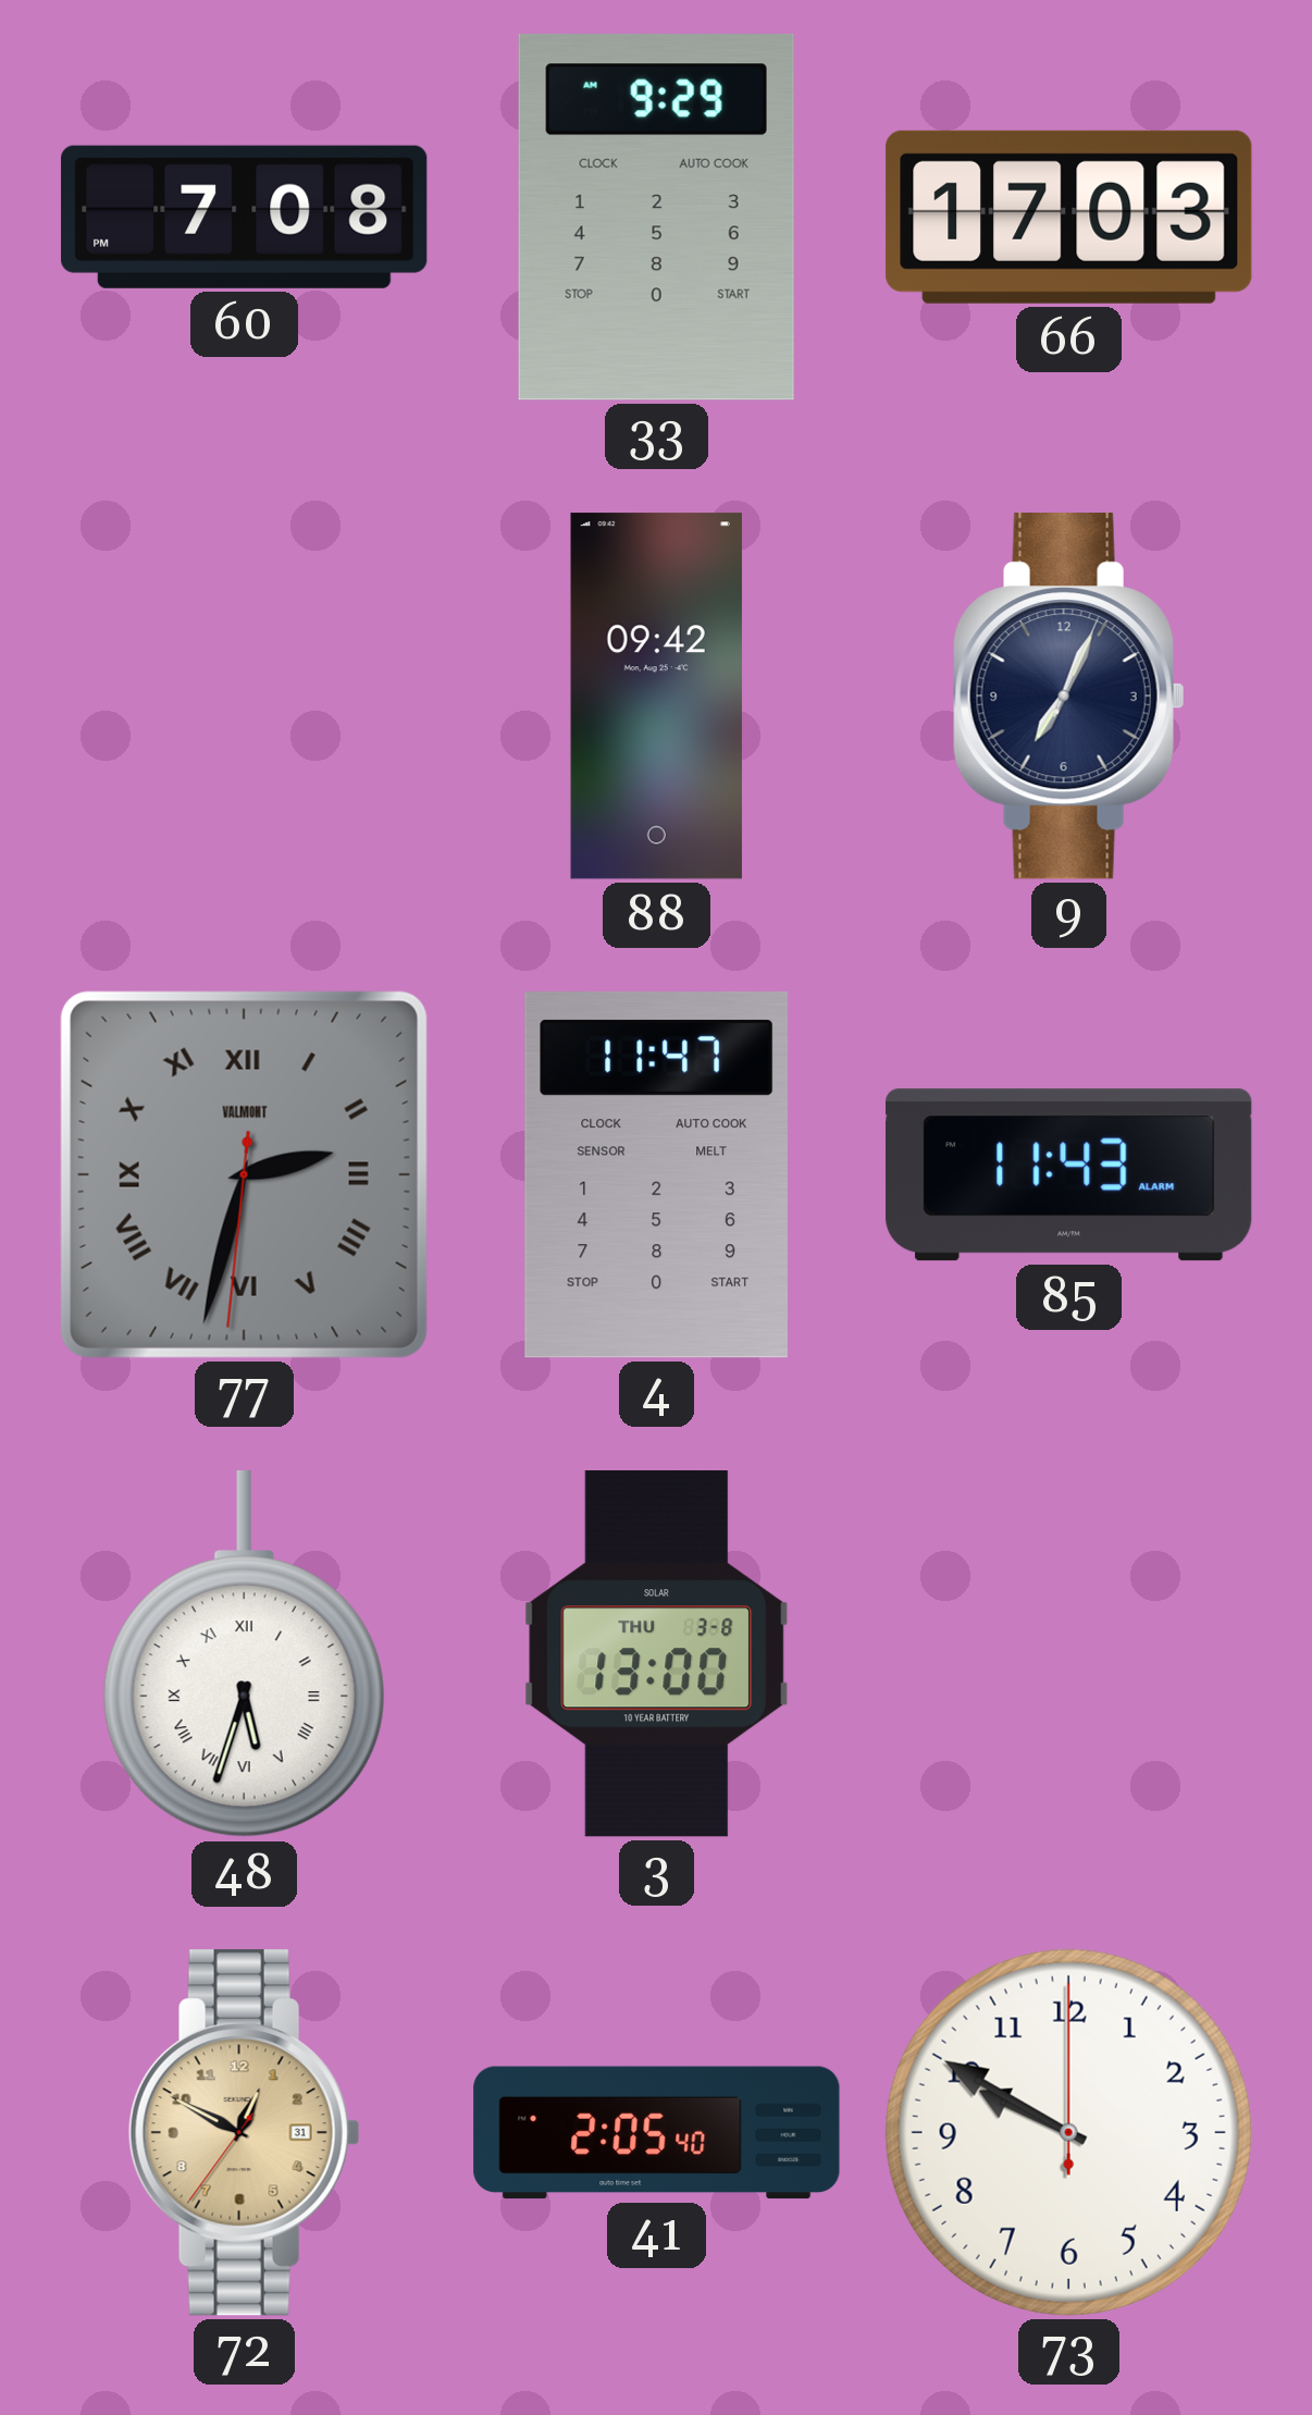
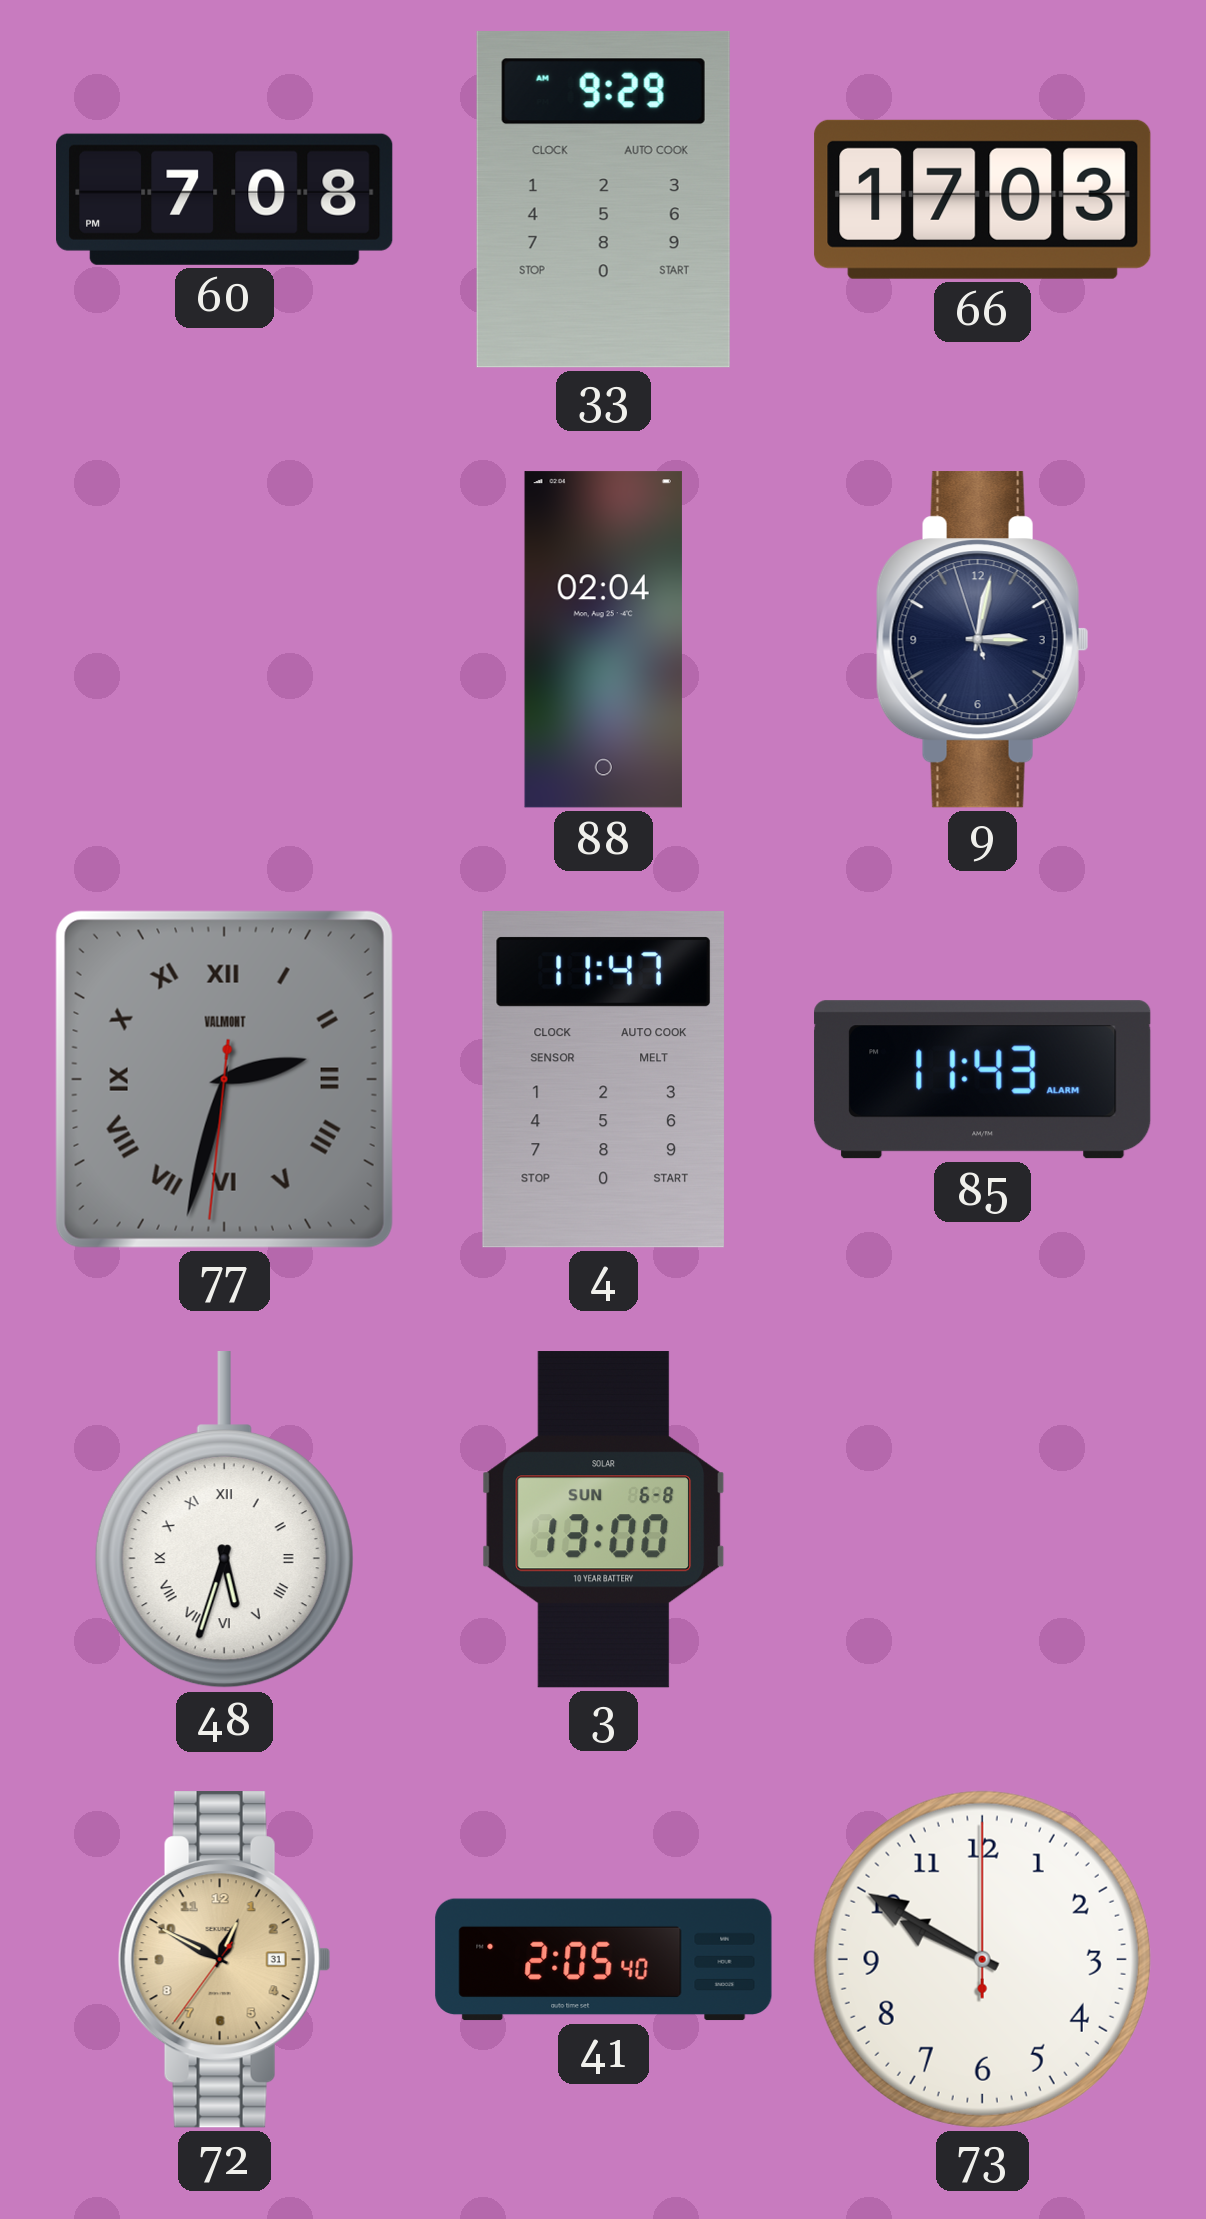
88: 09:42 -> 02:04
9: 7:04 -> 3:01
3 date: THU 3-8 -> SUN 6-8
